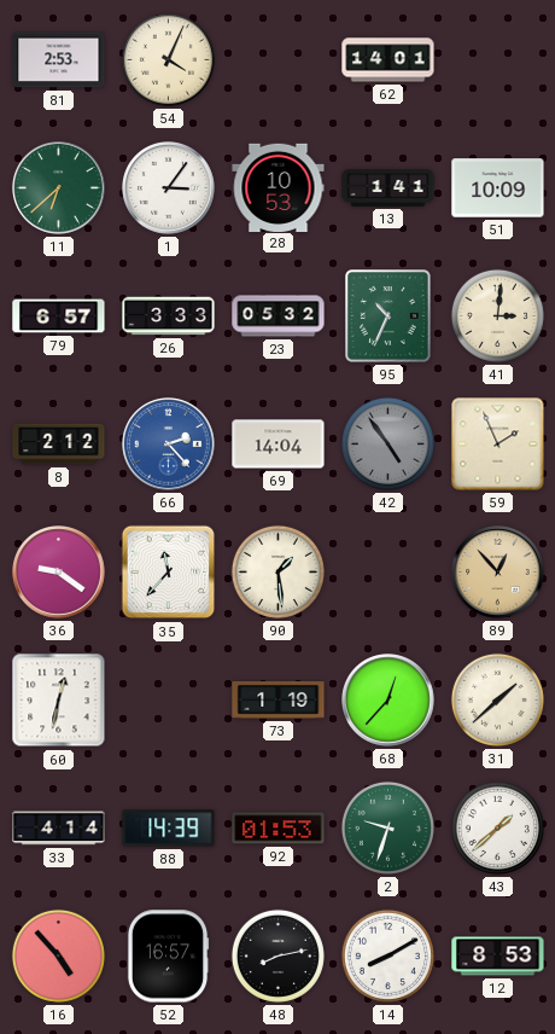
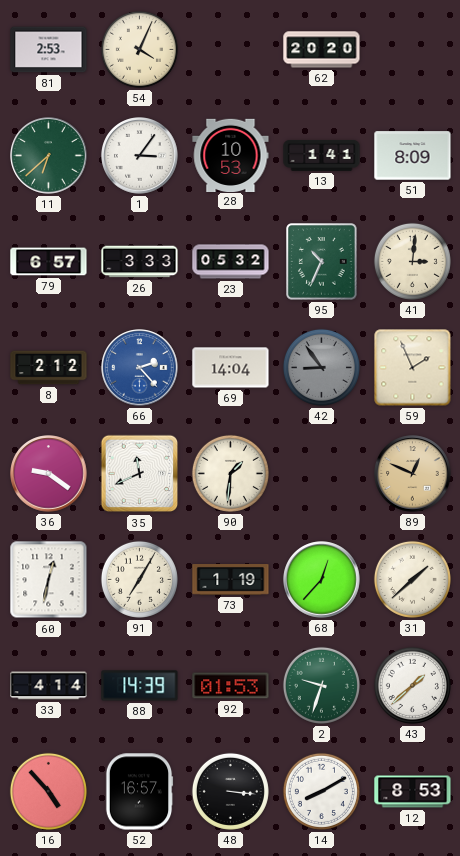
62: 14:01 -> 20:20
51: 10:09 -> 8:09
42: 4:54 -> 8:54
35: 11:37 -> 11:41
90: 1:29 -> 1:31
89: 12:53 -> 12:49
91: none -> 7:05
48: 8:13 -> 3:16
